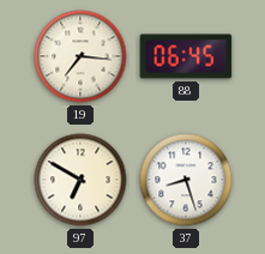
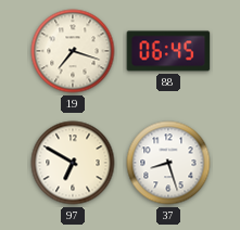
19: 7:16 -> 7:18
